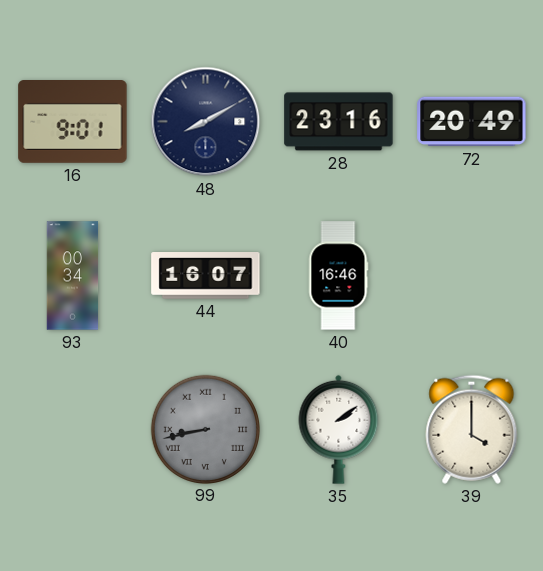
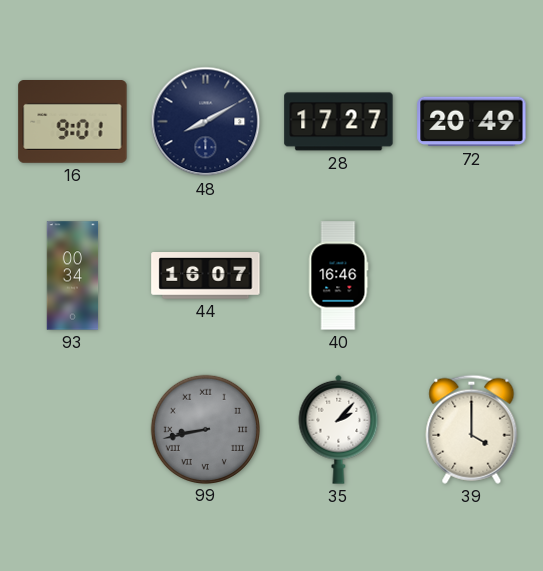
28: 23:16 -> 17:27
35: 2:09 -> 2:07
